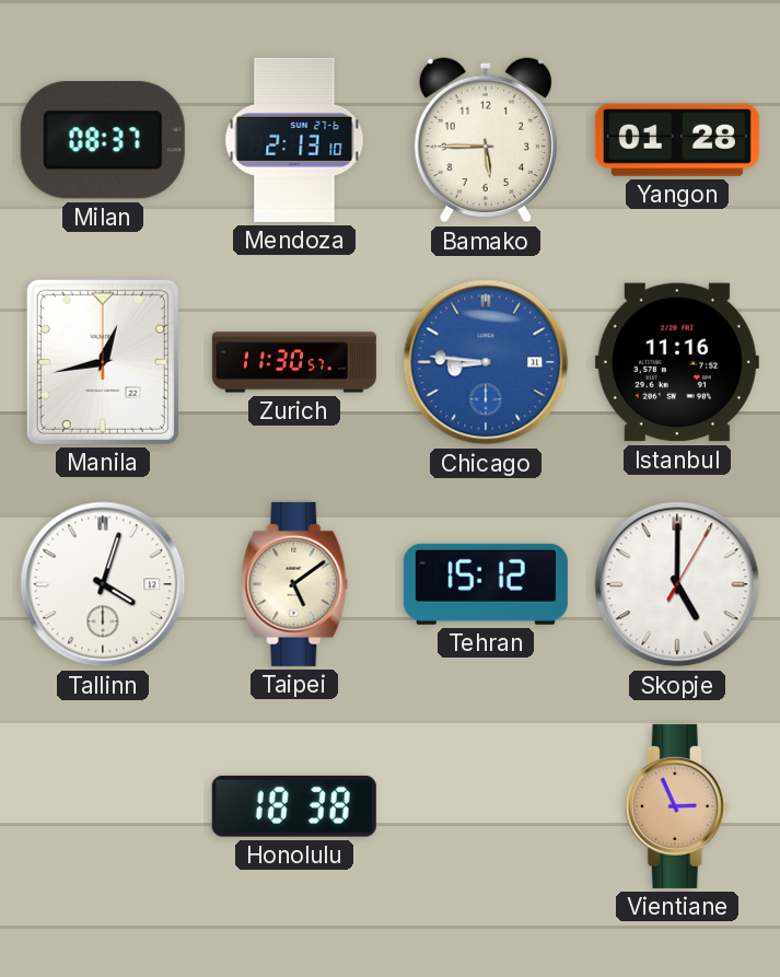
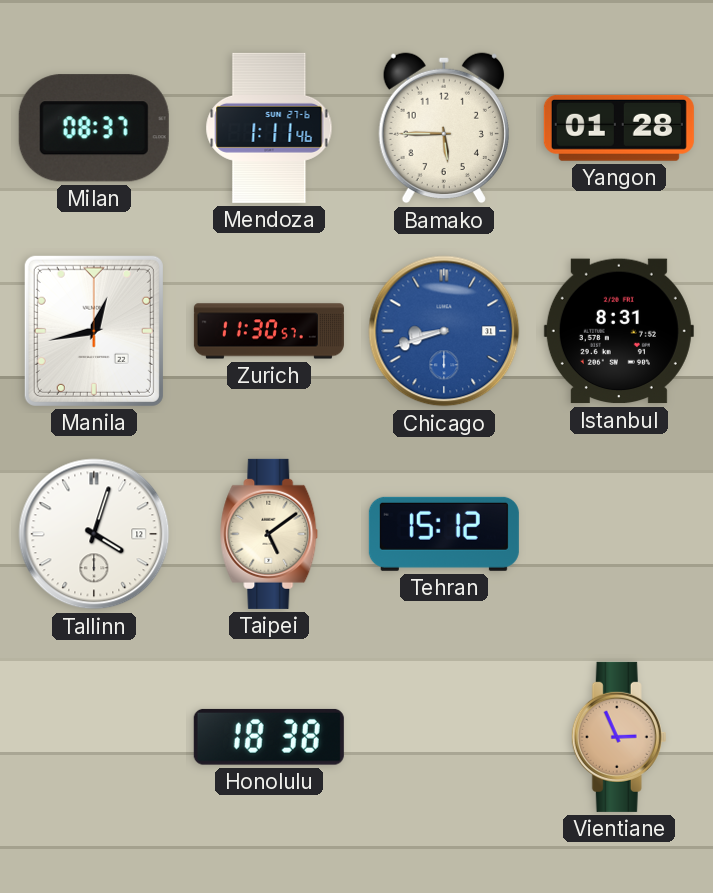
Mendoza: 2:13 -> 1:11
Chicago: 8:46 -> 8:42
Istanbul: 11:16 -> 8:31
Skopje: 5:00 -> none
